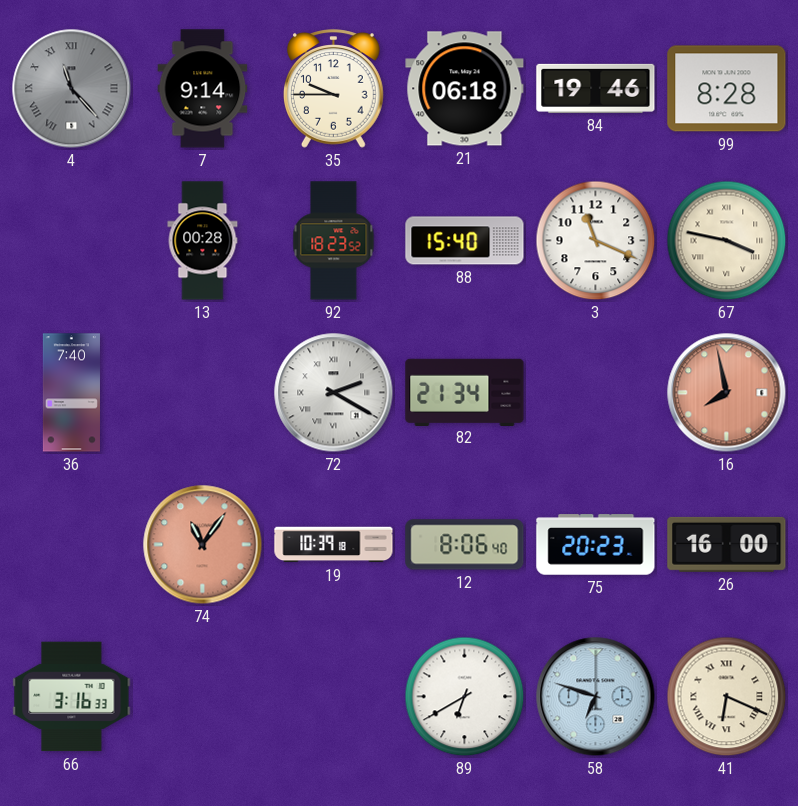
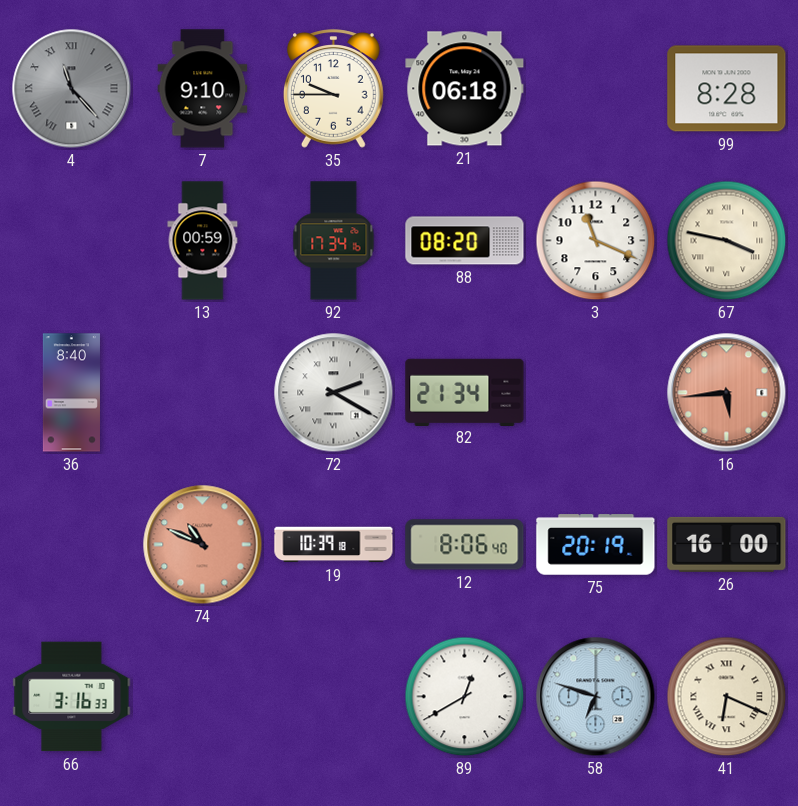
7: 9:14 -> 9:10
84: 19:46 -> none
13: 00:28 -> 00:59
92: 18:23 -> 17:34
88: 15:40 -> 08:20
36: 7:40 -> 8:40
16: 7:58 -> 5:44
74: 11:06 -> 10:49
75: 20:23 -> 20:19
89: 6:40 -> 12:40
